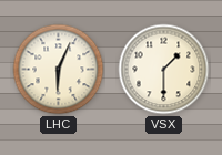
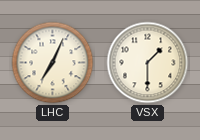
LHC: 6:04 -> 7:04
